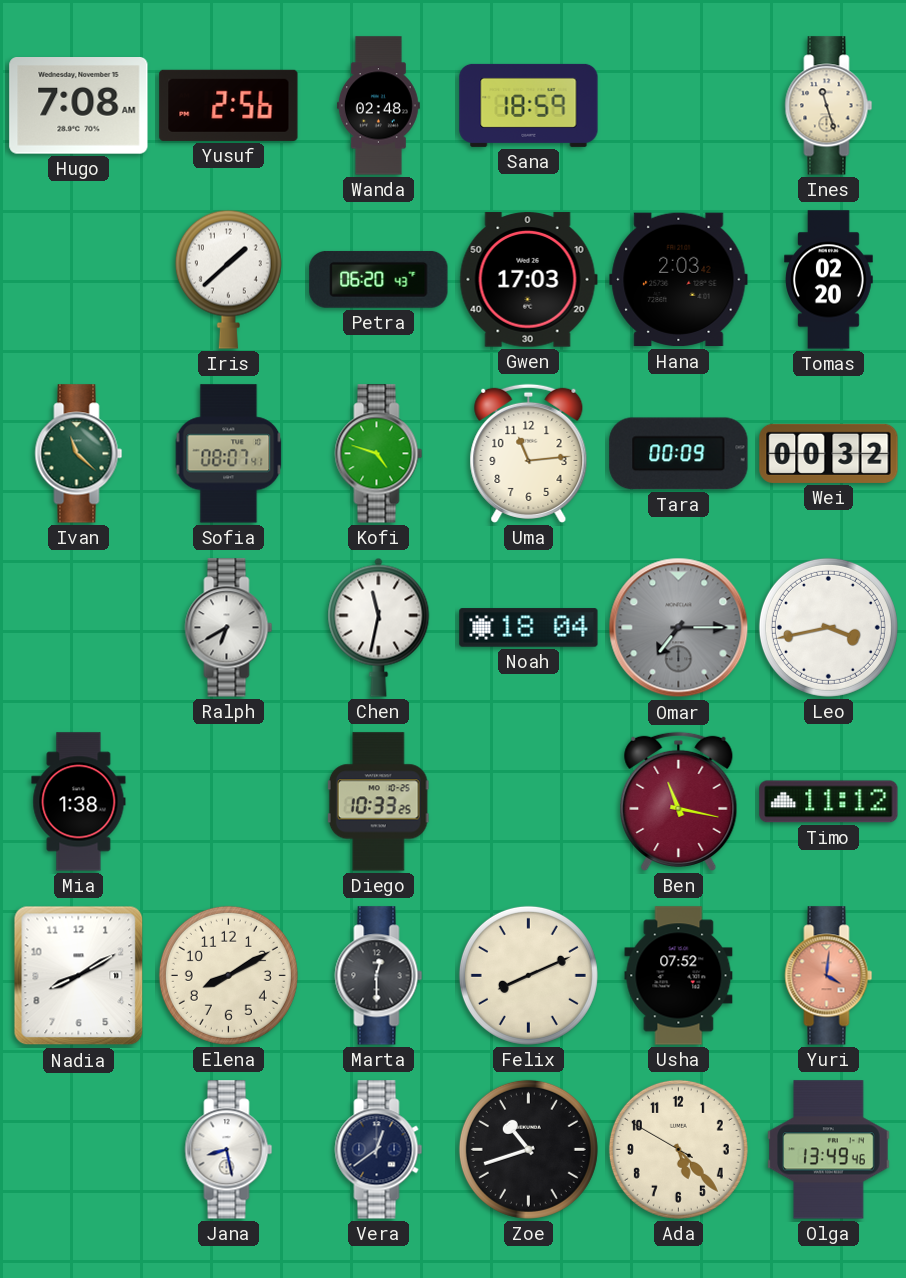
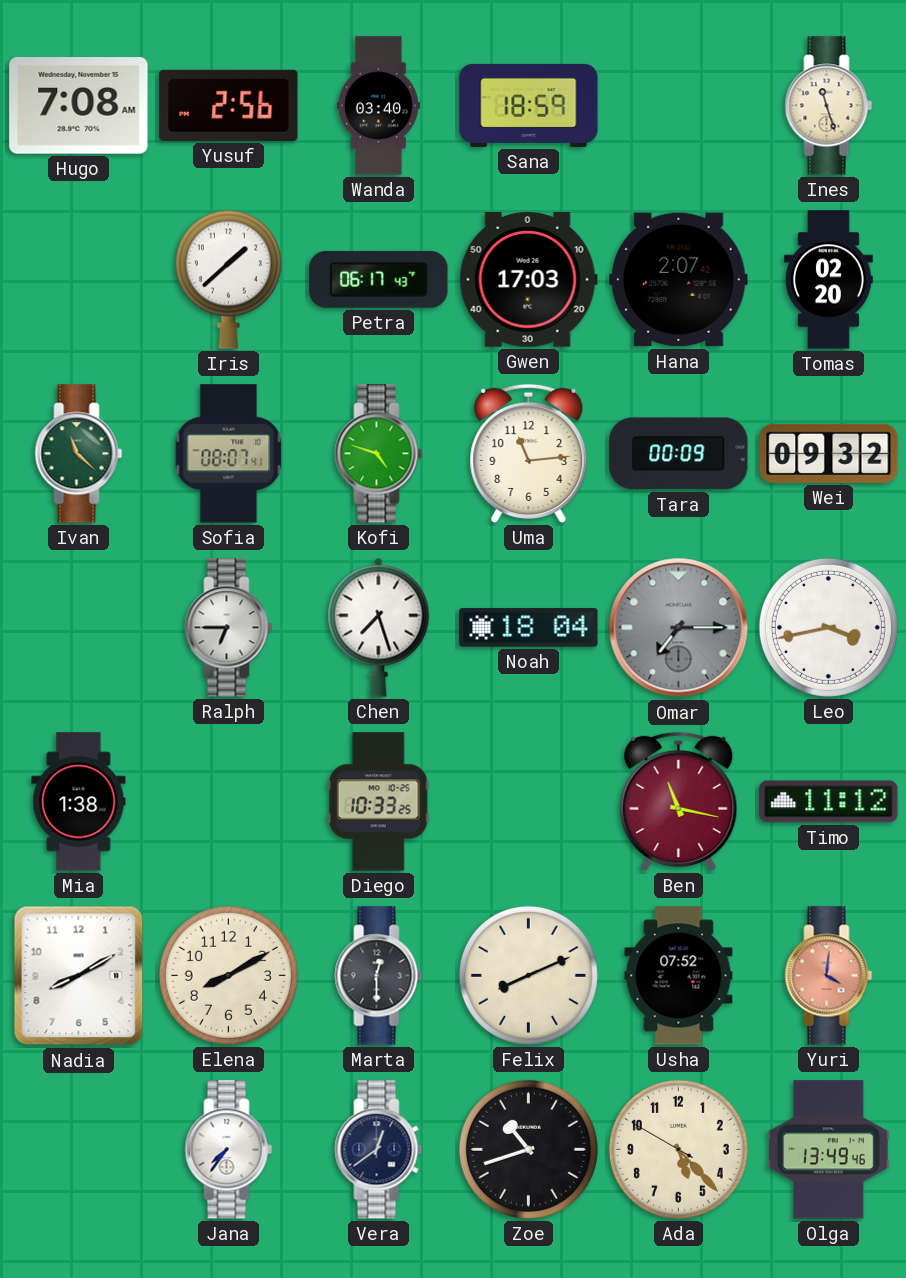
Wanda: 02:48 -> 03:40
Petra: 06:20 -> 06:17
Hana: 2:03 -> 2:07
Wei: 00:32 -> 09:32
Ralph: 6:40 -> 6:45
Chen: 11:32 -> 7:27
Jana: 8:28 -> 7:36
